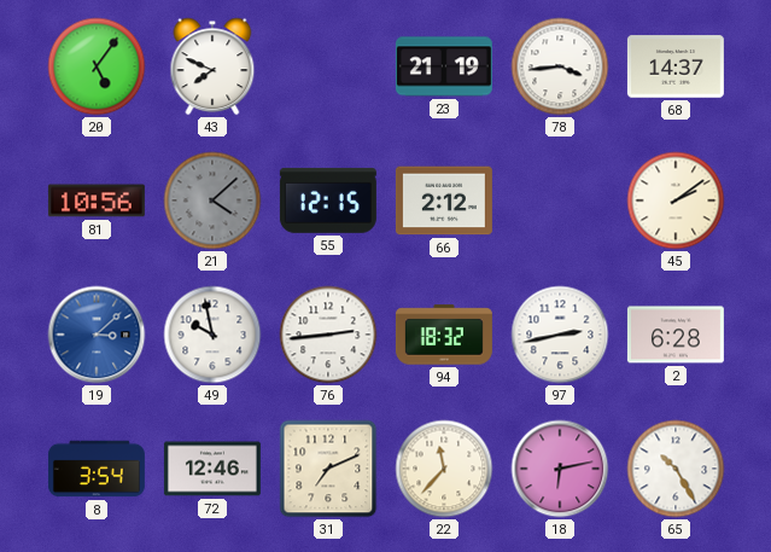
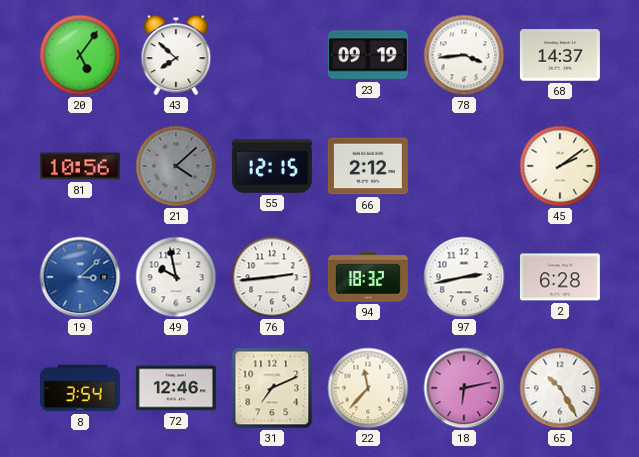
43: 7:49 -> 7:52
23: 21:19 -> 09:19
